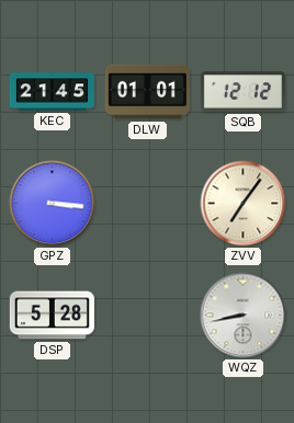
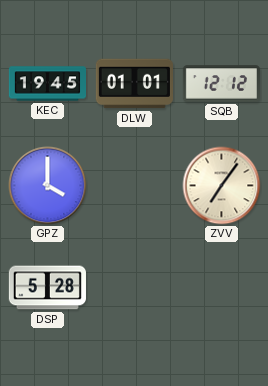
KEC: 21:45 -> 19:45
GPZ: 3:16 -> 4:00
WQZ: 8:43 -> none
